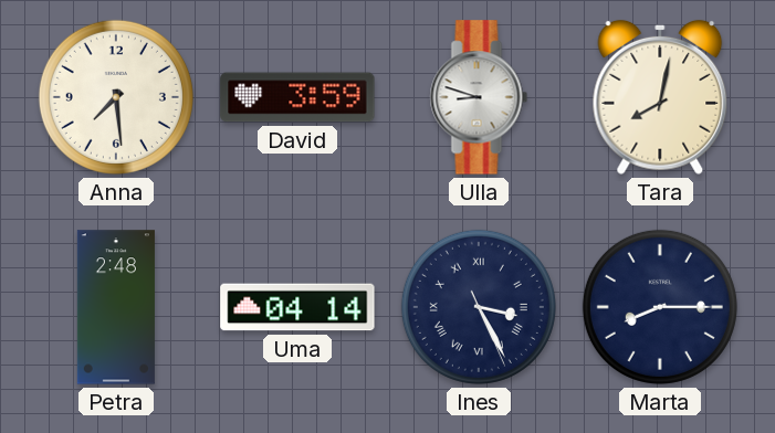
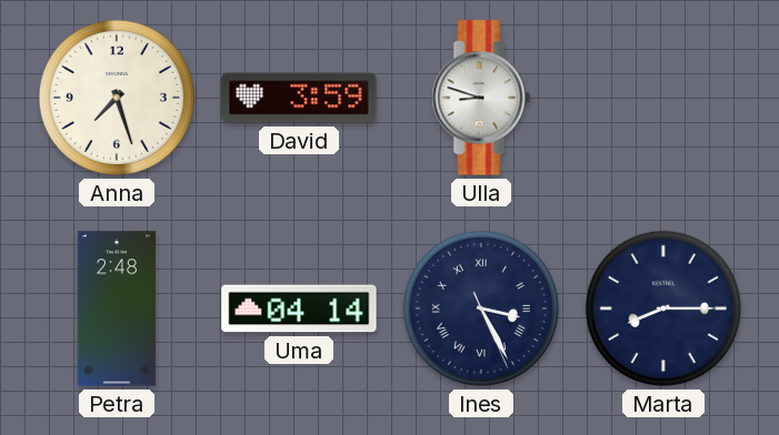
Anna: 7:29 -> 7:27
Tara: 8:02 -> none
